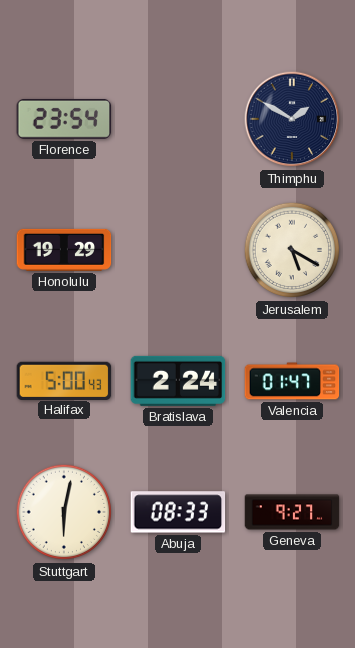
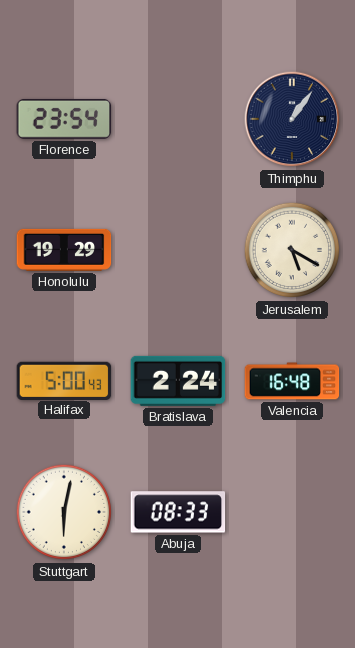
Thimphu: 1:50 -> 1:06
Valencia: 01:47 -> 16:48
Geneva: 9:27 -> none
